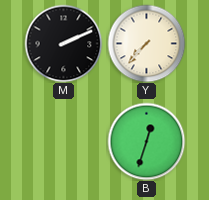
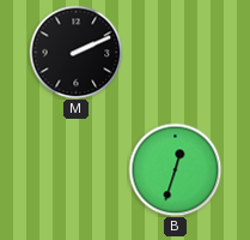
Y: 7:37 -> none
